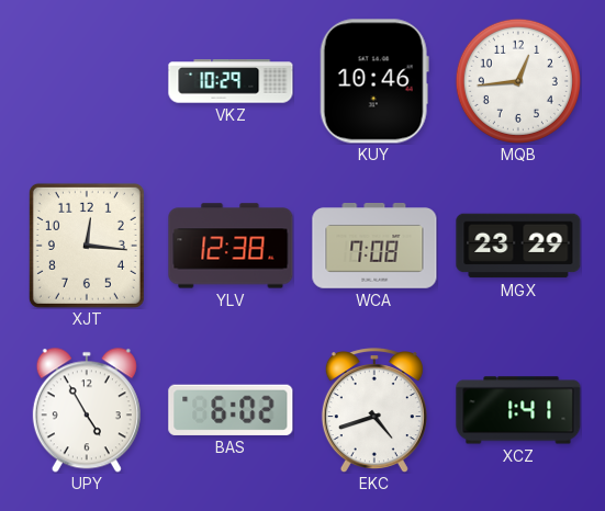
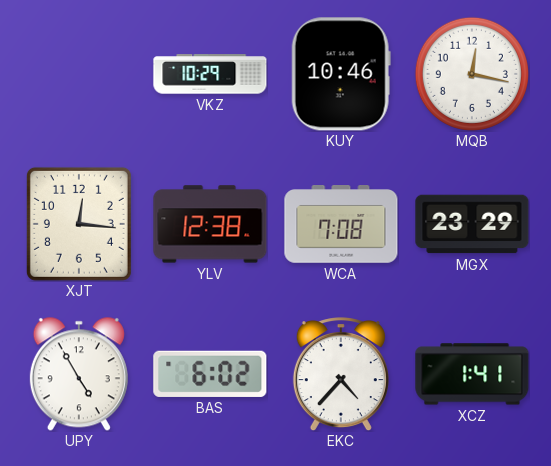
MQB: 12:44 -> 12:17
EKC: 4:42 -> 4:37
